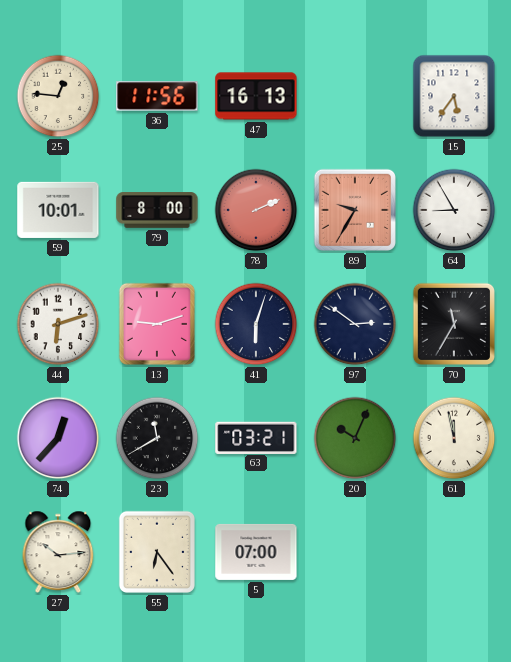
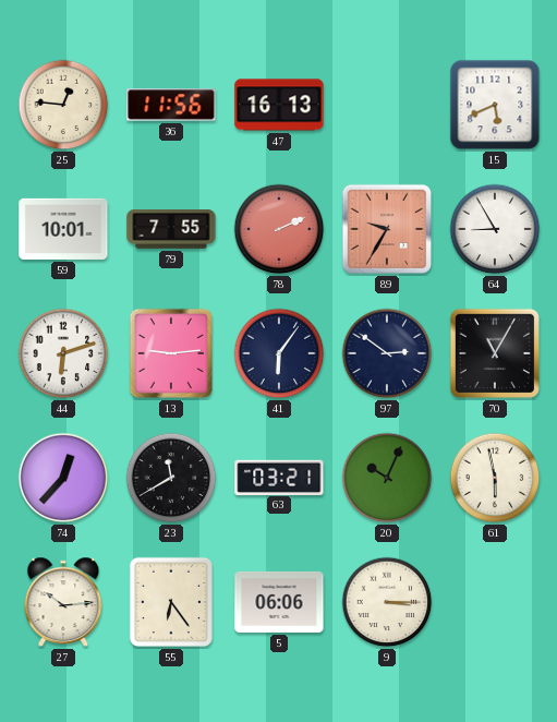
15: 5:36 -> 5:41
79: 8:00 -> 7:55
13: 9:12 -> 9:14
41: 6:03 -> 6:06
70: 11:35 -> 11:05
61: 11:58 -> 5:58
5: 07:00 -> 06:06
9: none -> 3:15
